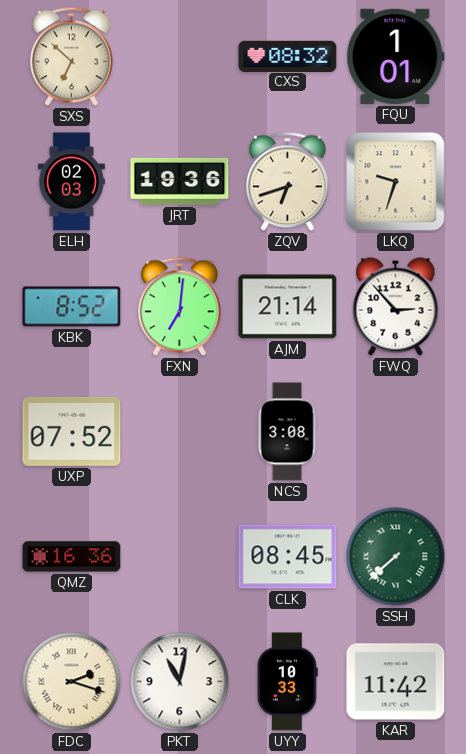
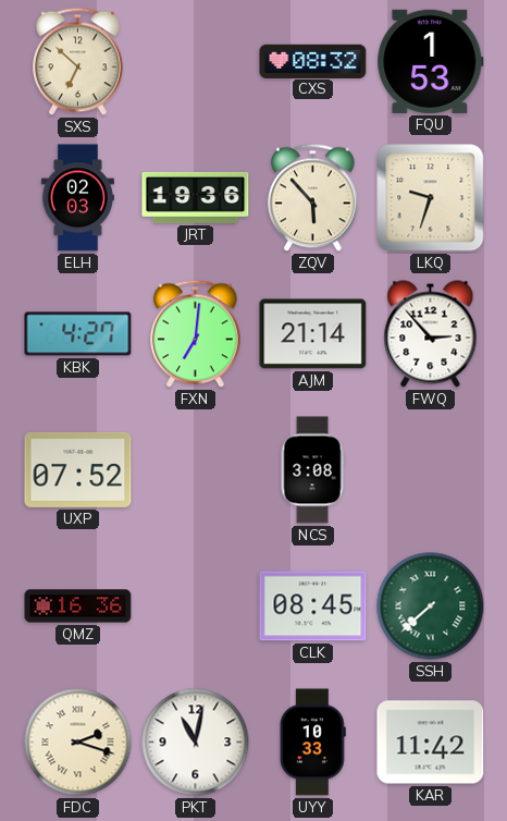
FQU: 1:01 -> 1:53
ZQV: 6:42 -> 5:53
KBK: 8:52 -> 4:27
